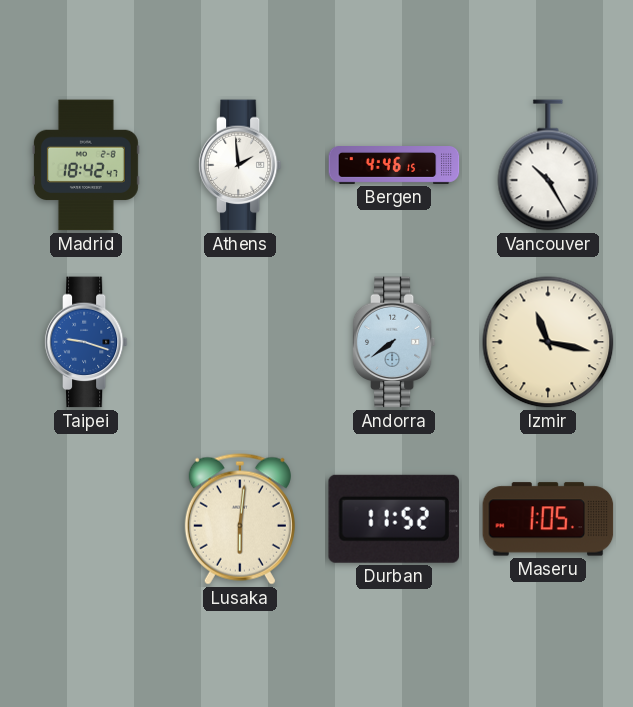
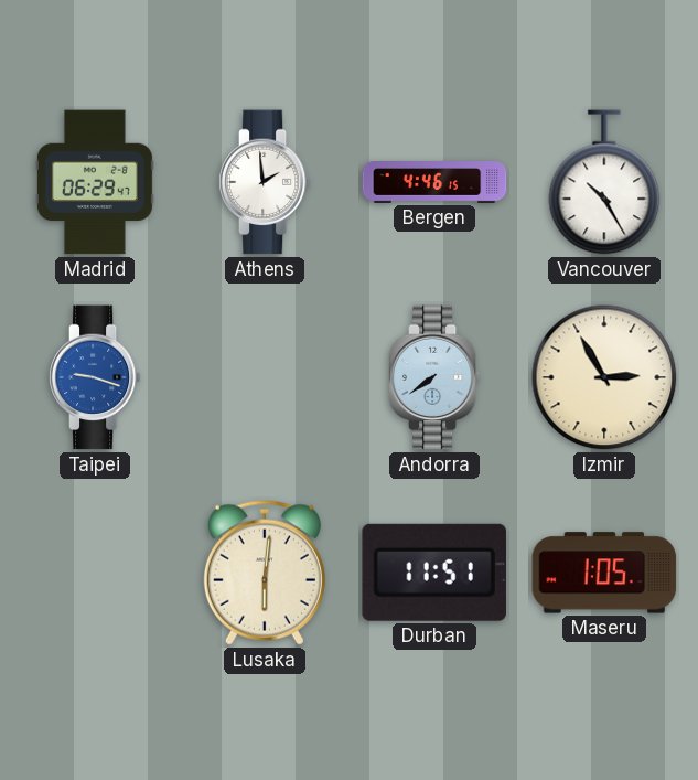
Madrid: 18:42 -> 06:29
Izmir: 11:17 -> 2:55
Durban: 11:52 -> 11:51
